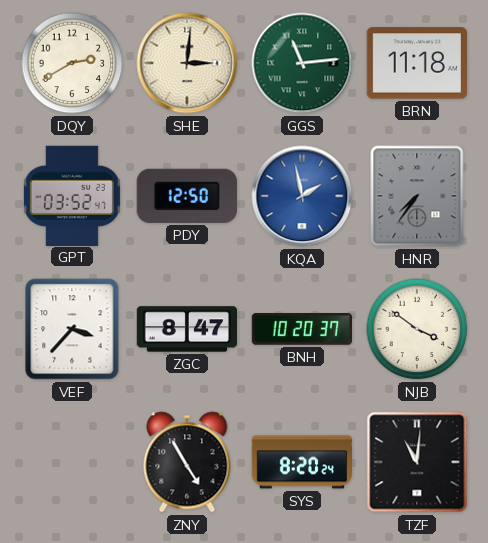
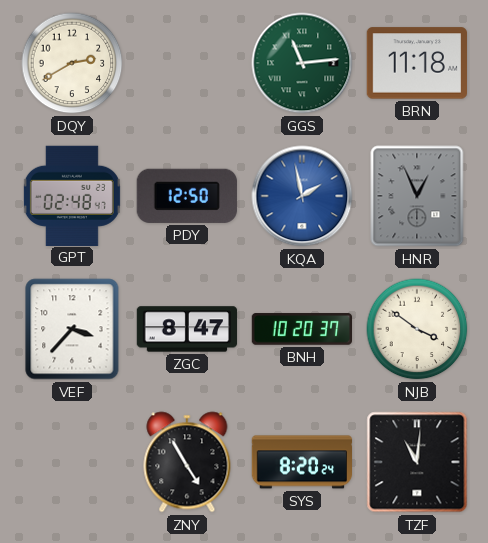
SHE: 3:01 -> none
GPT: 03:52 -> 02:48
HNR: 7:36 -> 12:56
